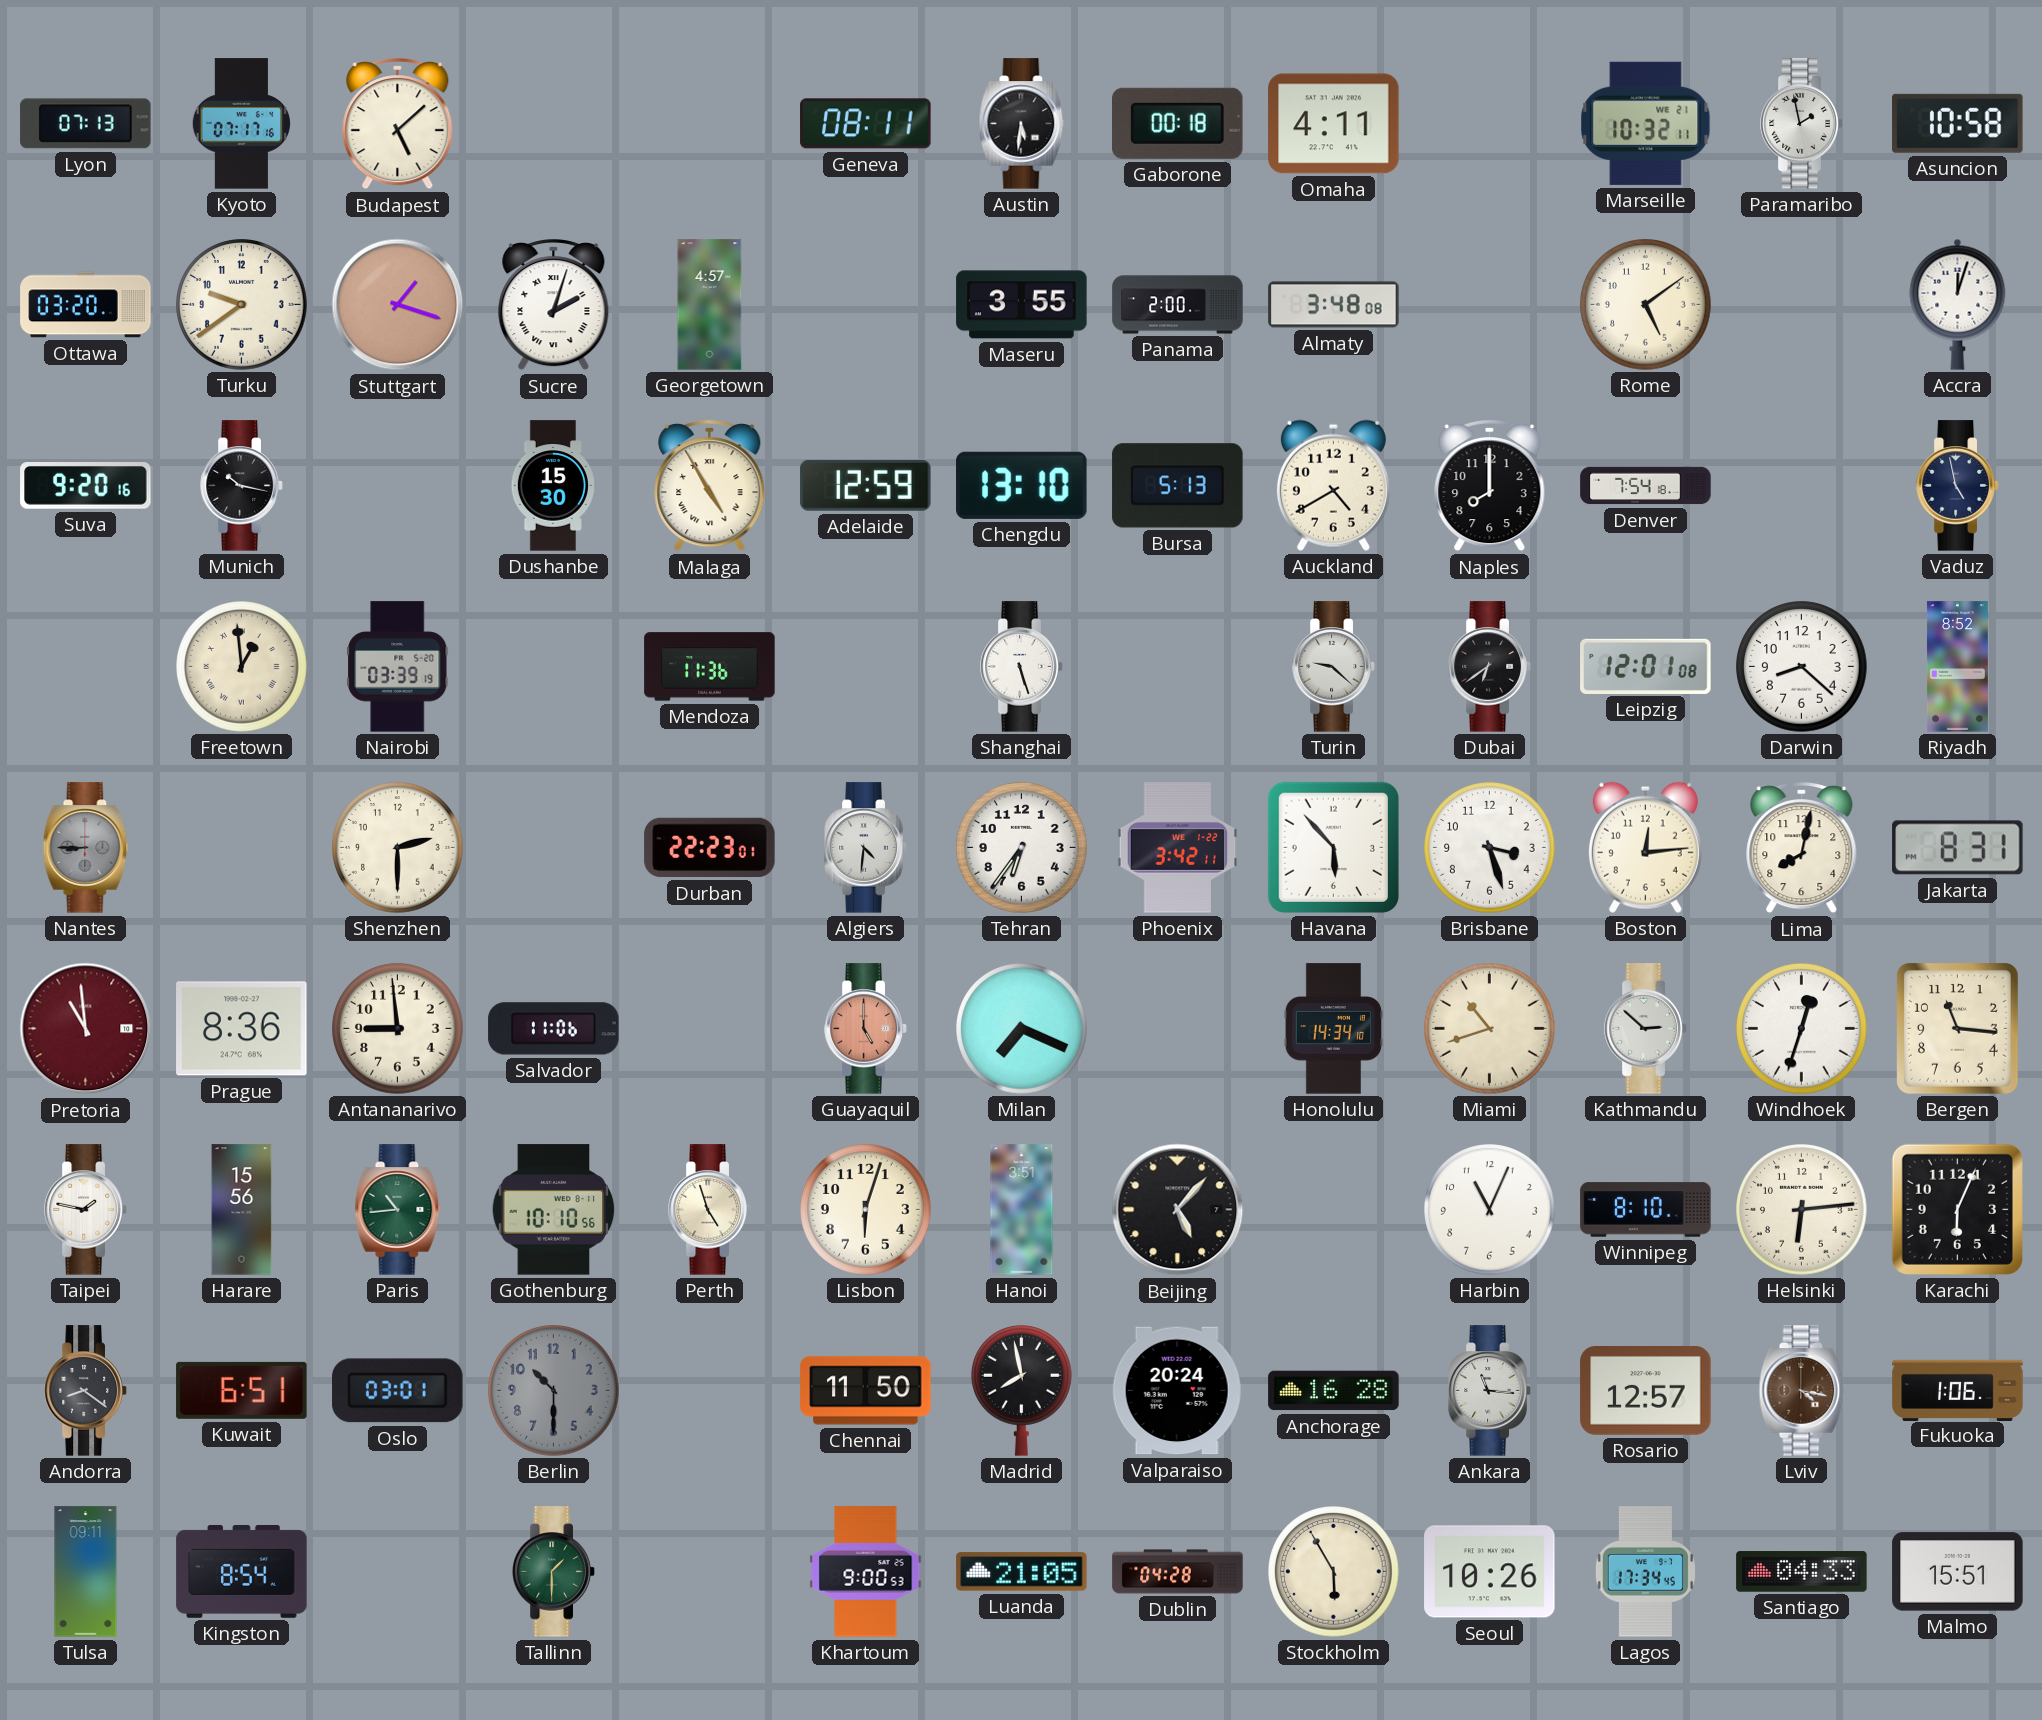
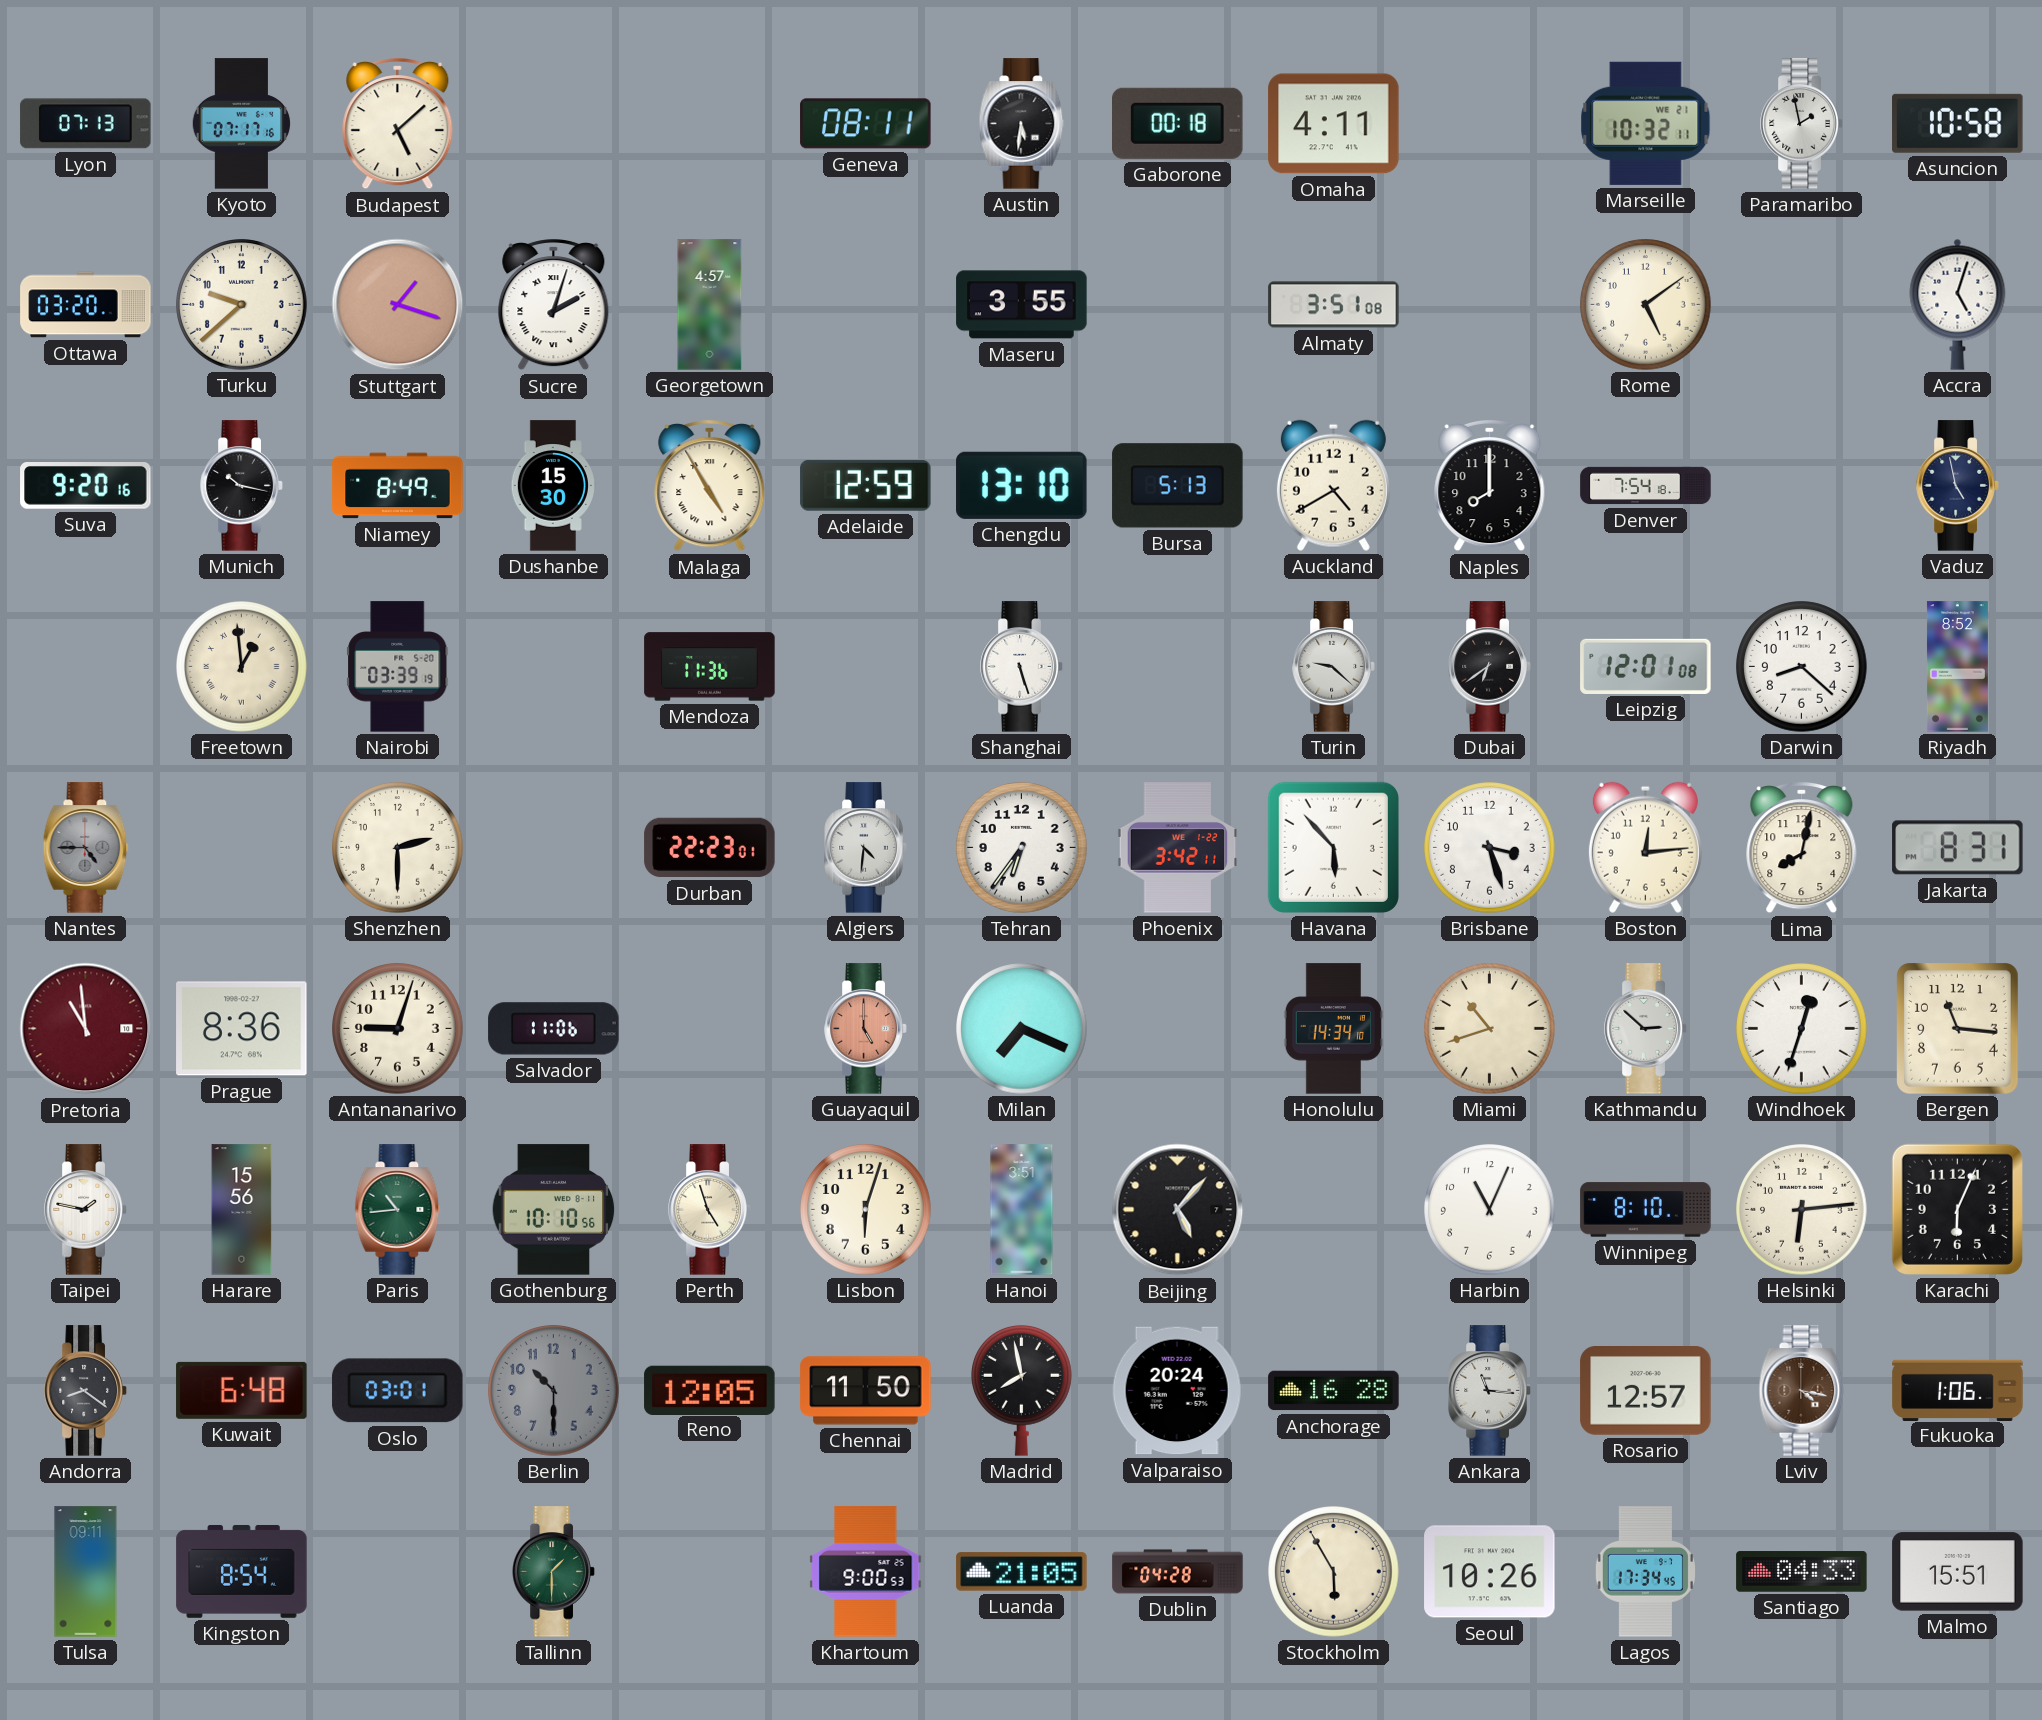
Turku: 9:39 -> 9:38
Panama: 2:00 -> none
Almaty: 3:48 -> 3:51
Accra: 12:03 -> 5:03
Niamey: none -> 8:49
Nantes: 8:45 -> 4:45
Antananarivo: 8:59 -> 9:03
Kuwait: 6:51 -> 6:48
Reno: none -> 12:05
